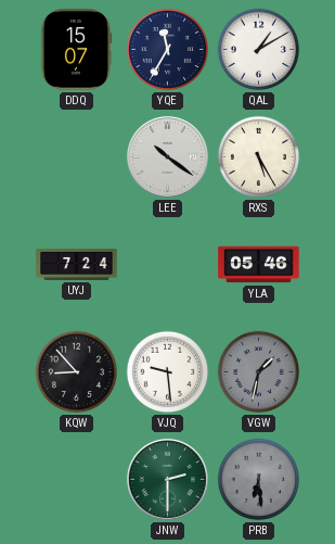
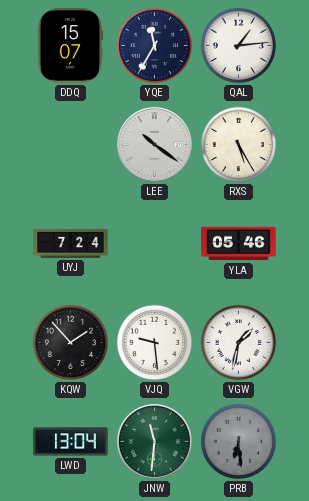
QAL: 1:10 -> 1:14
KQW: 8:53 -> 1:53
VGW dial: grey -> white
LWD: none -> 13:04
JNW: 2:30 -> 11:31
